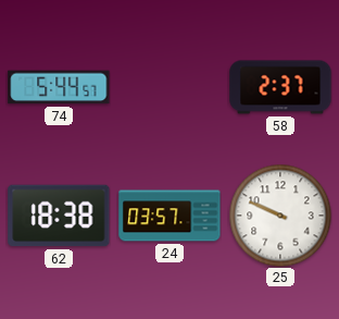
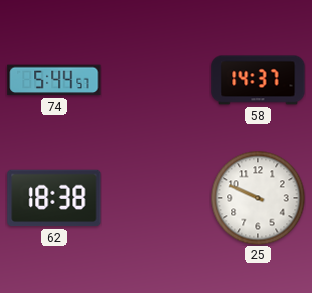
58: 2:37 -> 14:37
24: 03:57 -> none
